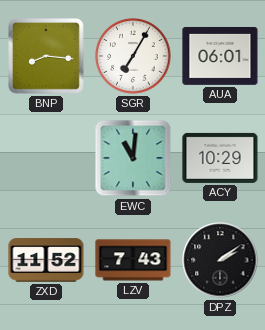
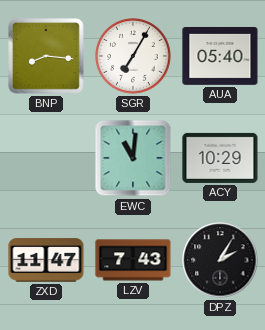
AUA: 06:01 -> 05:40
ZXD: 11:52 -> 11:47
DPZ: 2:09 -> 2:05
